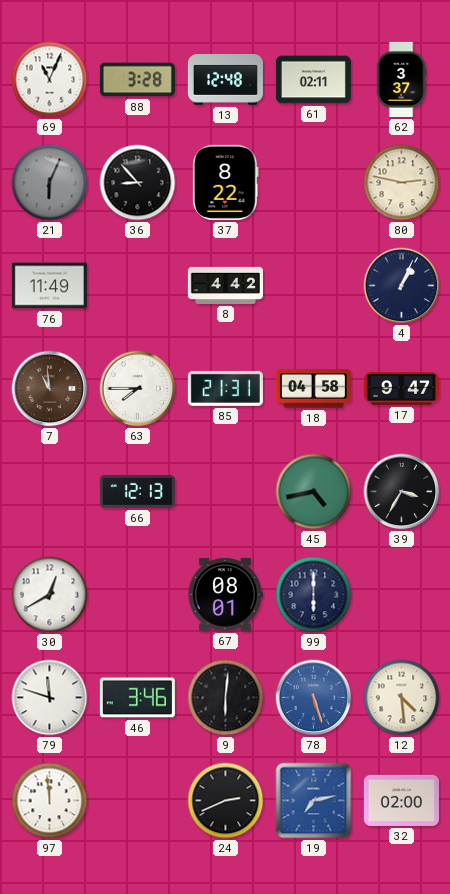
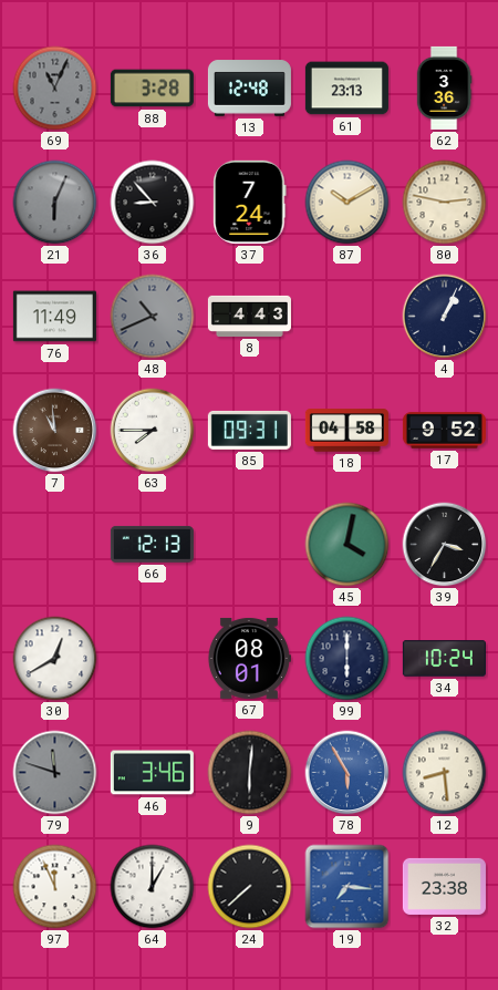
69 dial: white -> grey
61: 02:11 -> 23:13
62: 3:37 -> 3:36
37: 8:22 -> 7:24
87: none -> 10:10
48: none -> 10:41
8: 4:42 -> 4:43
85: 21:31 -> 09:31
17: 9:47 -> 9:52
45: 4:43 -> 4:02
34: none -> 10:24
79 dial: white -> grey
78: 5:27 -> 5:55
12: 4:29 -> 8:29
97: 11:59 -> 11:56
64: none -> 1:00
24: 2:41 -> 7:38
19: 7:13 -> 7:16
32: 02:00 -> 23:38
